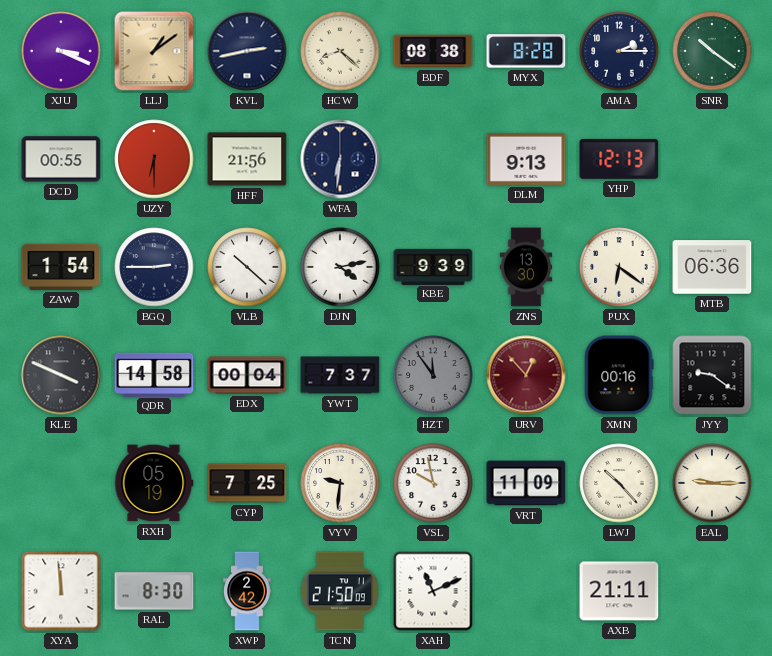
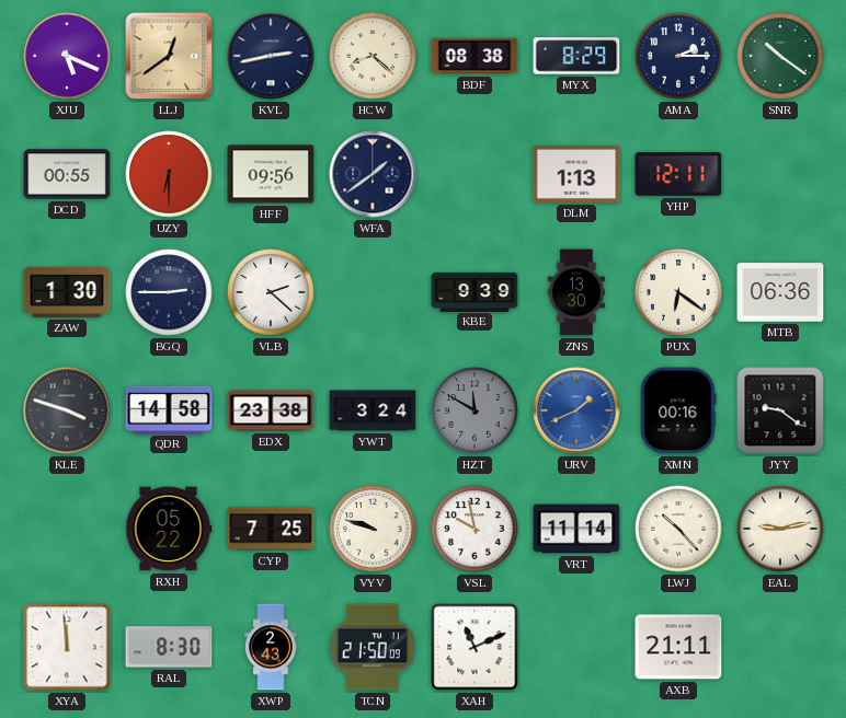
XJU: 3:19 -> 5:19
LLJ: 1:09 -> 12:39
MYX: 8:28 -> 8:29
HFF: 21:56 -> 09:56
WFA: 6:31 -> 1:39
DLM: 9:13 -> 1:13
YHP: 12:13 -> 12:11
ZAW: 1:54 -> 1:30
VLB: 10:22 -> 2:22
DJN: 4:13 -> none
KLE: 3:49 -> 3:48
EDX: 00:04 -> 23:38
YWT: 7:37 -> 3:24
HZT: 11:54 -> 11:50
URV: 12:53 -> 1:41
URV dial: burgundy -> blue
RXH: 05:19 -> 05:22
VYV: 9:31 -> 9:48
VRT: 11:09 -> 11:14
EAL: 9:15 -> 9:13
XWP: 2:42 -> 2:43
